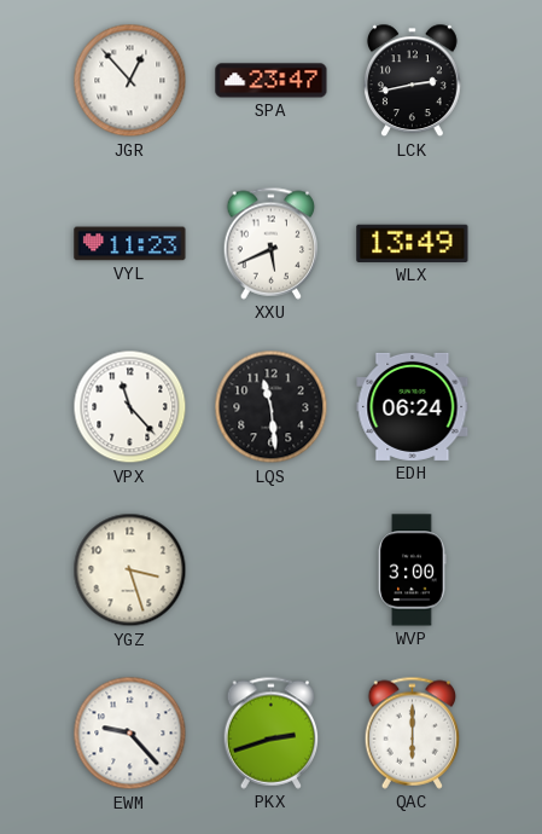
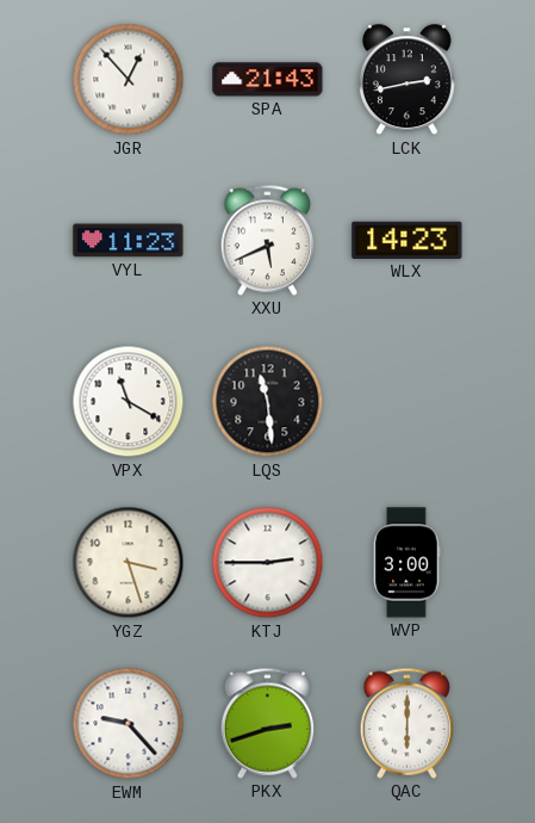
SPA: 23:47 -> 21:43
WLX: 13:49 -> 14:23
VPX: 11:23 -> 11:20
EDH: 06:24 -> none
KTJ: none -> 2:45
